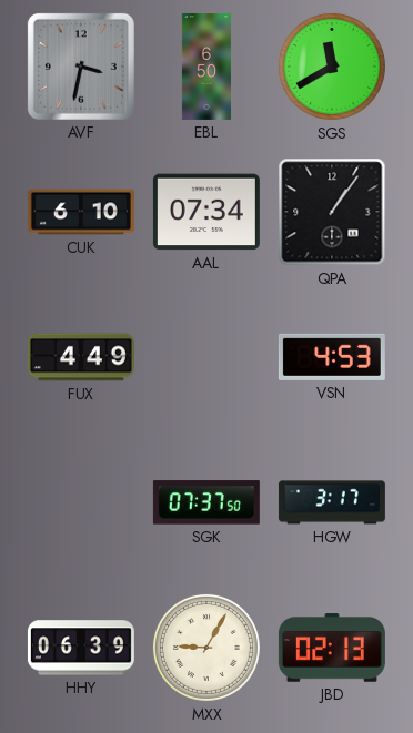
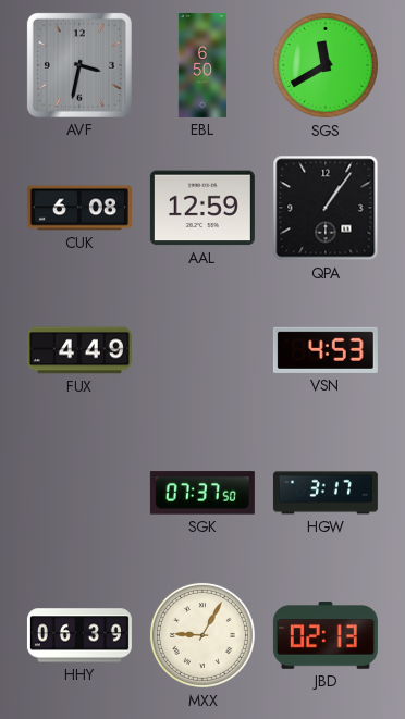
CUK: 6:10 -> 6:08
AAL: 07:34 -> 12:59
